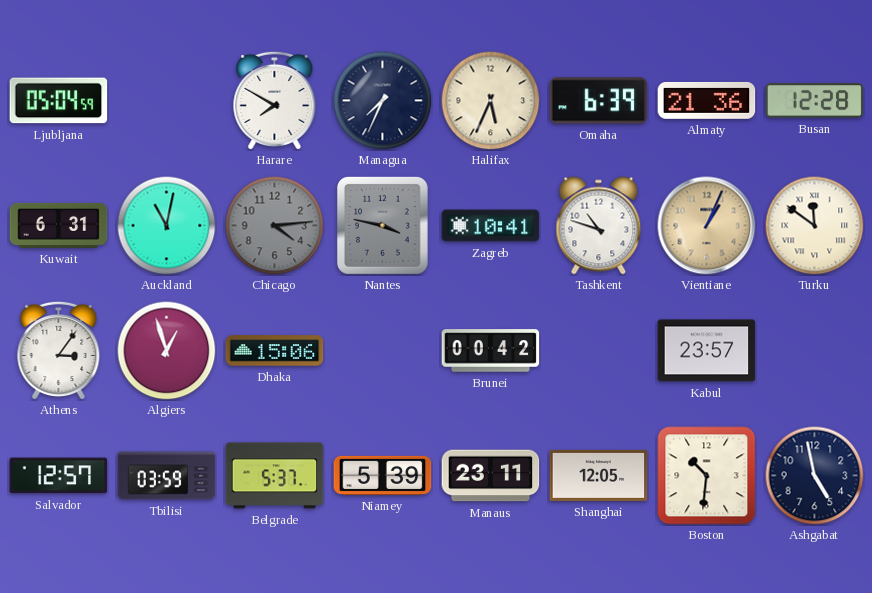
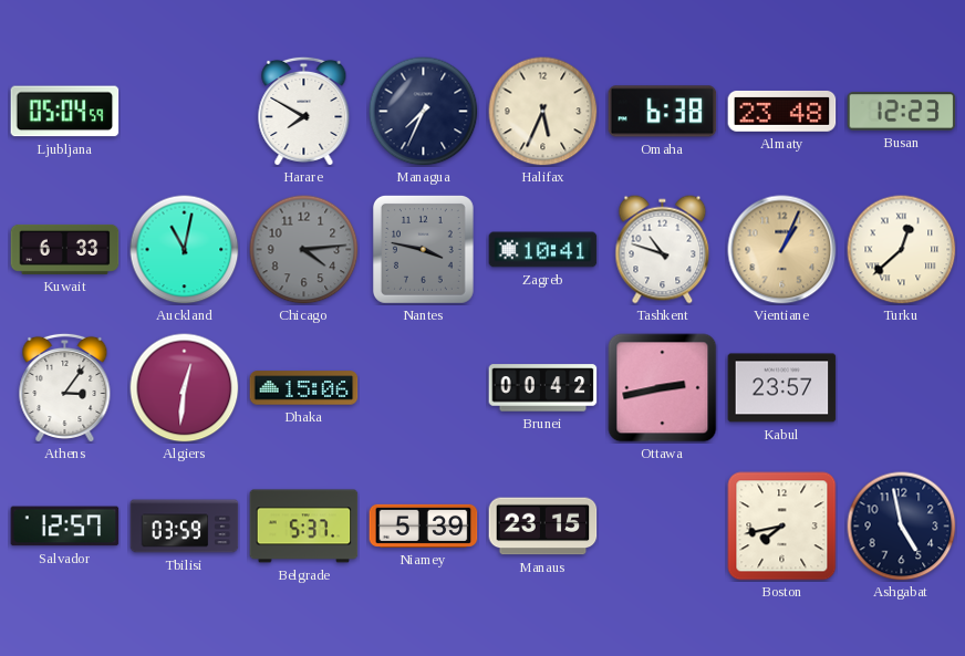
Omaha: 6:39 -> 6:38
Almaty: 21:36 -> 23:48
Busan: 12:28 -> 12:23
Kuwait: 6:31 -> 6:33
Turku: 11:51 -> 12:38
Algiers: 12:57 -> 12:31
Ottawa: none -> 2:43
Manaus: 23:11 -> 23:15
Shanghai: 12:05 -> none
Boston: 10:31 -> 7:43
